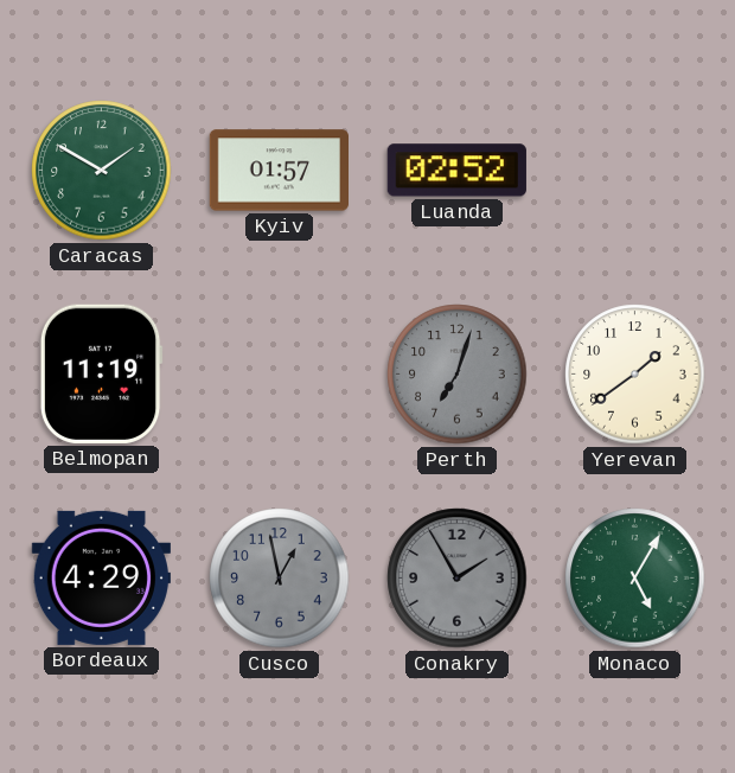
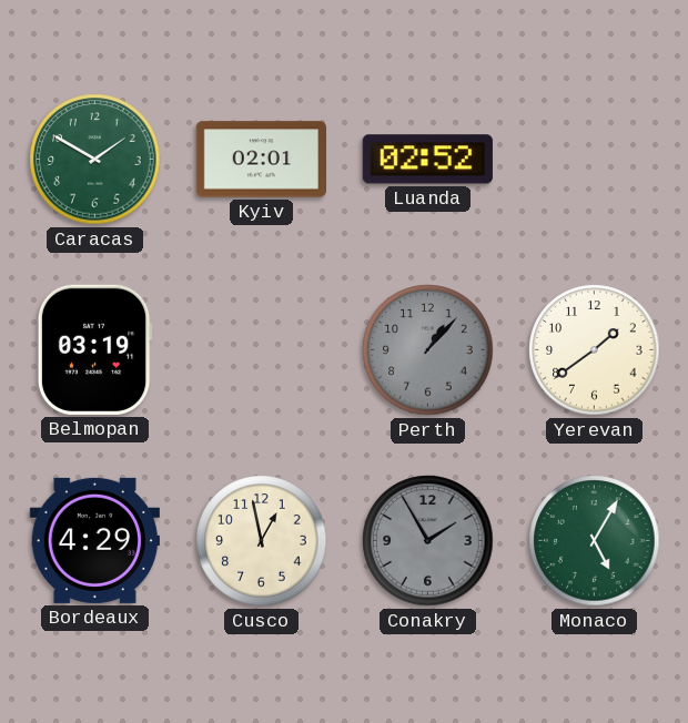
Kyiv: 01:57 -> 02:01
Belmopan: 11:19 -> 03:19
Perth: 7:03 -> 1:07
Cusco dial: grey -> cream
